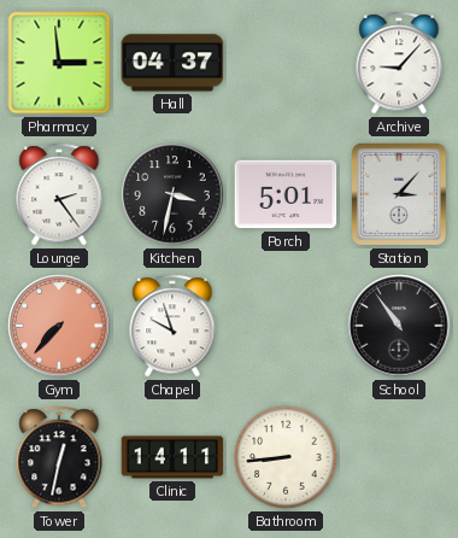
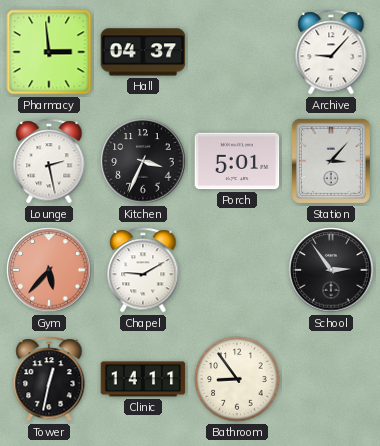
Lounge: 2:24 -> 2:28
Kitchen: 3:32 -> 3:34
Gym: 7:37 -> 5:37
Chapel: 9:57 -> 9:10
School: 10:54 -> 2:54
Bathroom: 8:44 -> 8:54
